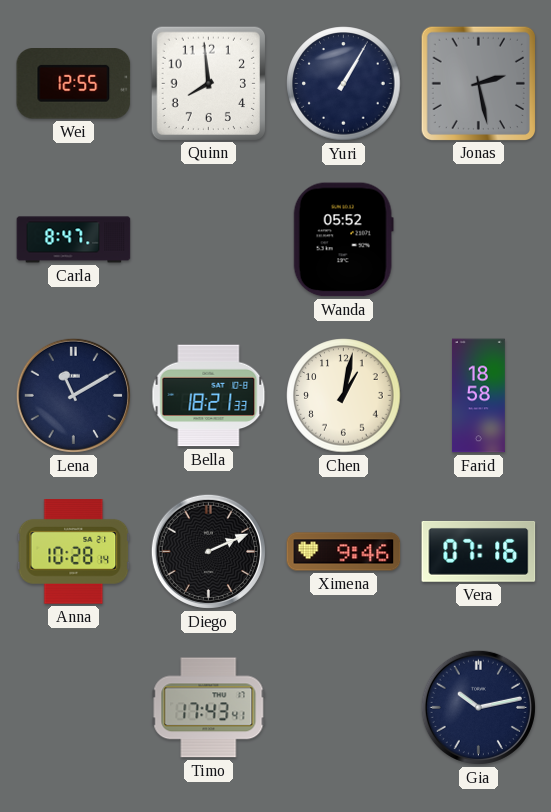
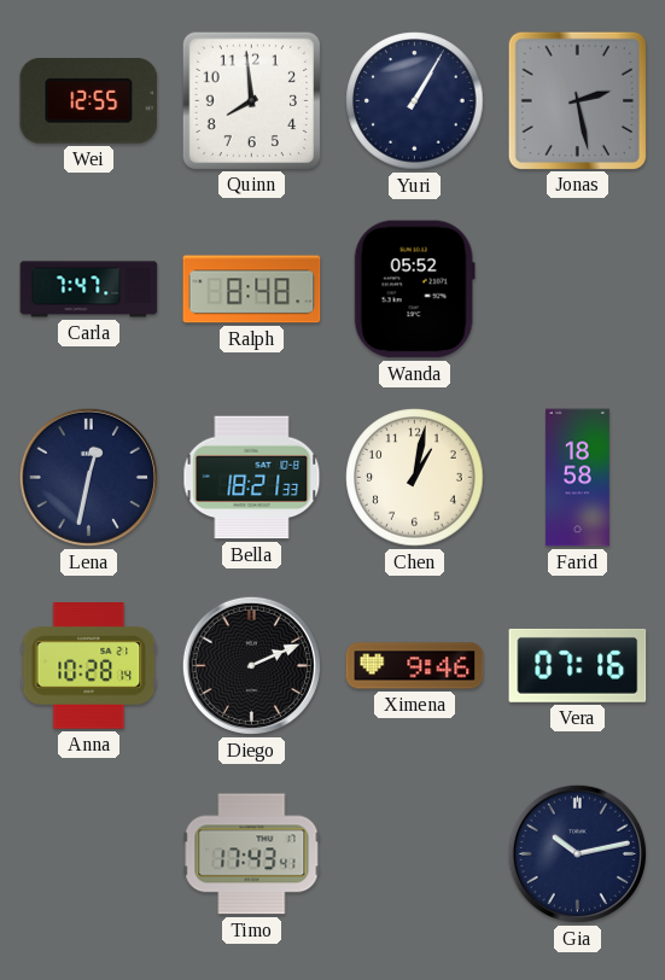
Carla: 8:47 -> 7:47
Ralph: none -> 8:48
Lena: 11:10 -> 12:32
